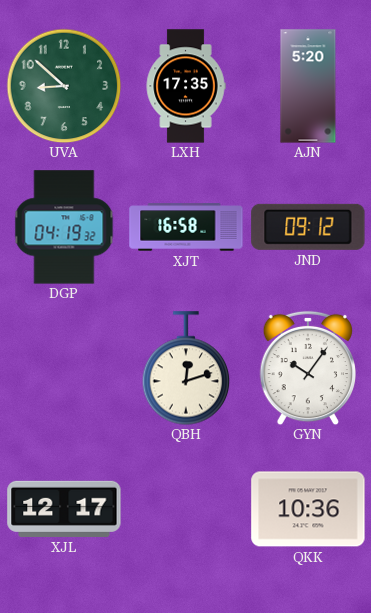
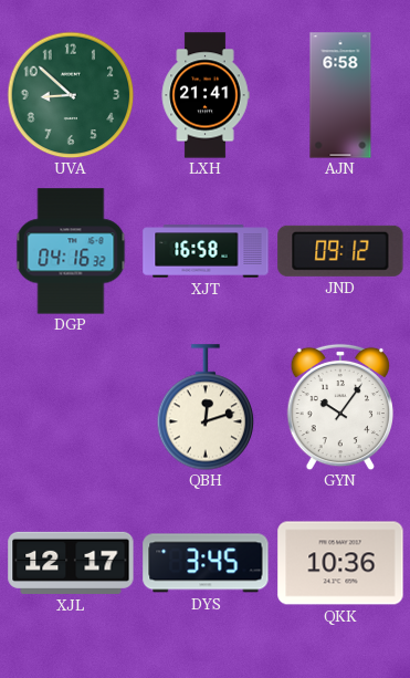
LXH: 17:35 -> 21:41
AJN: 5:20 -> 6:58
DGP: 04:19 -> 04:16
DYS: none -> 3:45
